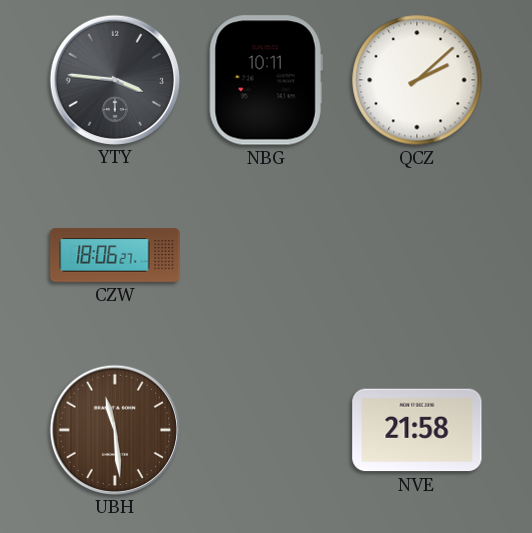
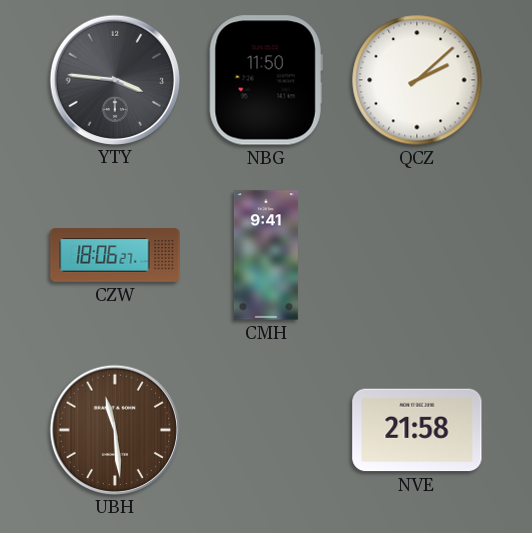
NBG: 10:11 -> 11:50
CMH: none -> 9:41
